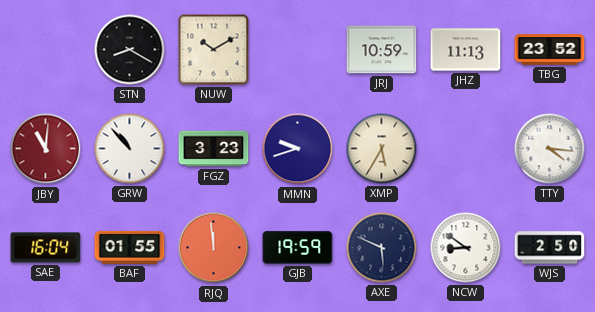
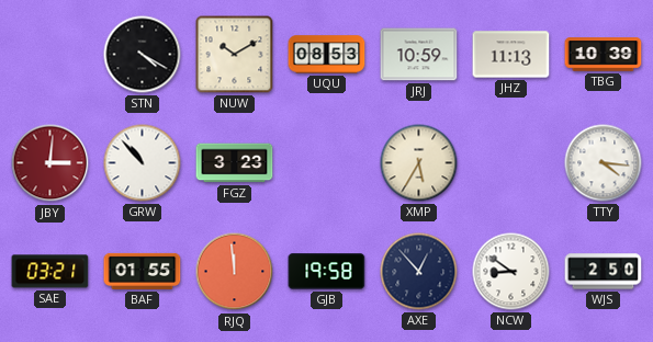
STN: 8:20 -> 4:20
UQU: none -> 08:53
TBG: 23:52 -> 10:39
JBY: 11:01 -> 3:01
MMN: 9:42 -> none
SAE: 16:04 -> 03:21
GJB: 19:59 -> 19:58
AXE: 5:49 -> 12:53
